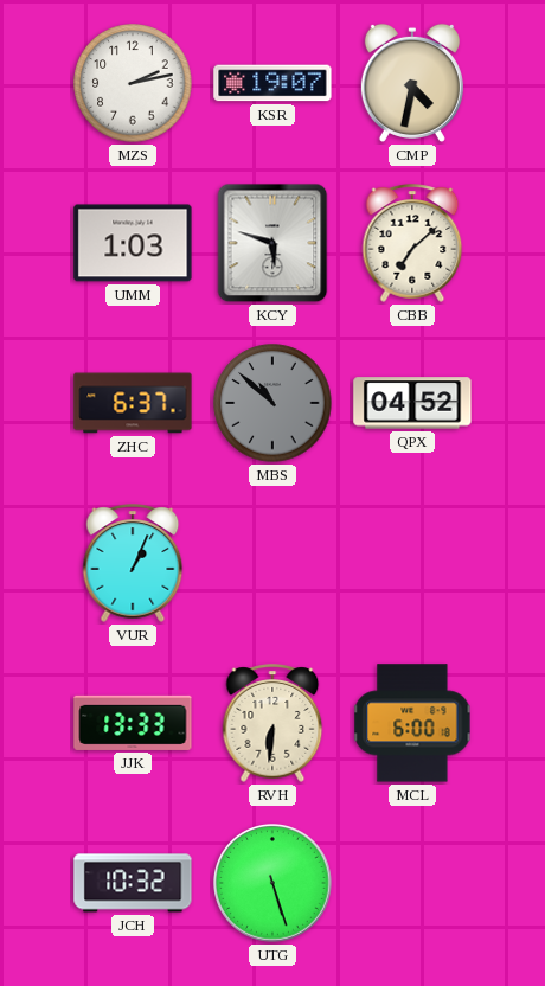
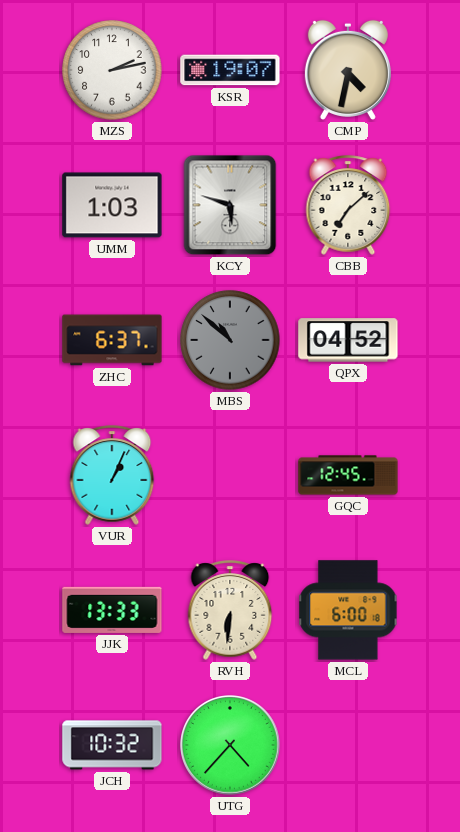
GQC: none -> 12:45
UTG: 5:27 -> 4:37
